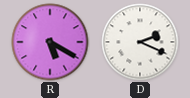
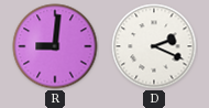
R: 5:20 -> 9:01
